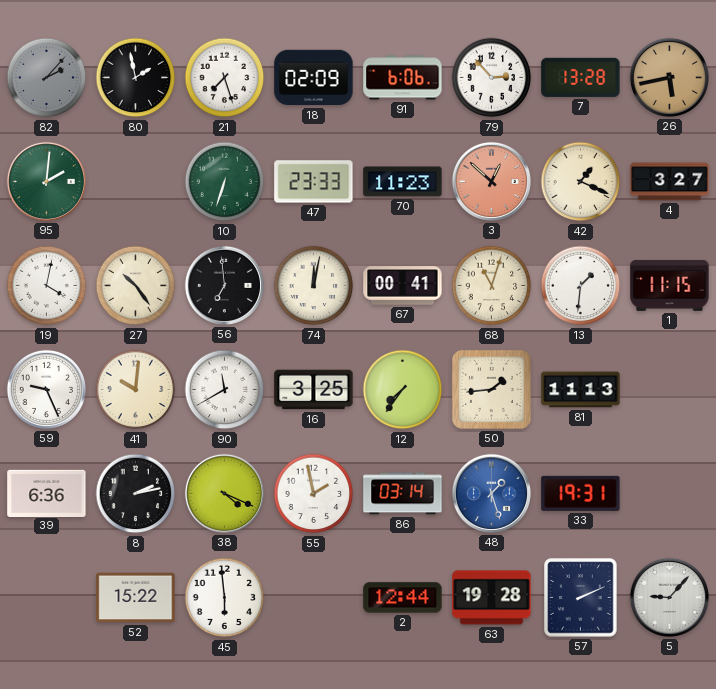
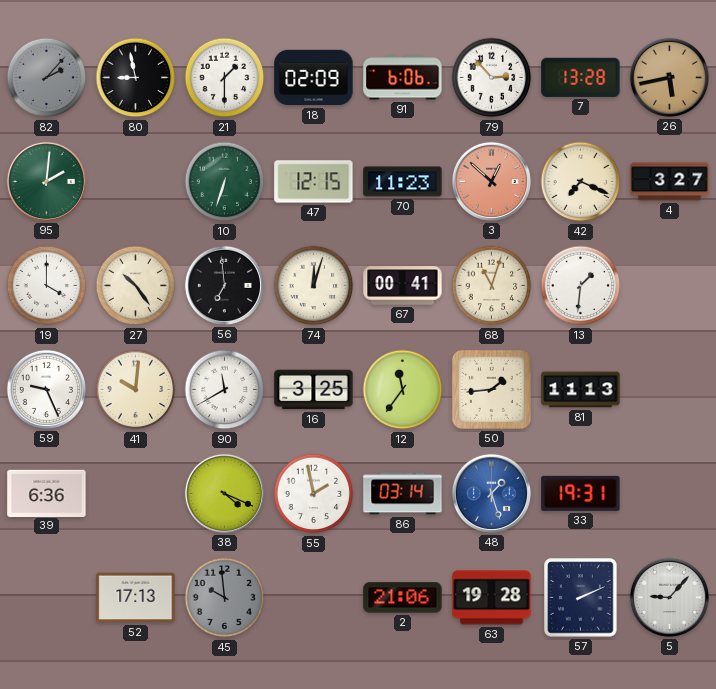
80: 1:58 -> 8:58
21: 7:27 -> 1:30
47: 23:33 -> 12:15
42: 1:19 -> 7:19
19: 4:02 -> 4:00
74: 12:02 -> 12:03
1: 11:15 -> none
12: 7:36 -> 11:36
8: 2:13 -> none
52: 15:22 -> 17:13
45: 5:59 -> 9:59
45 dial: white -> grey
2: 12:44 -> 21:06
